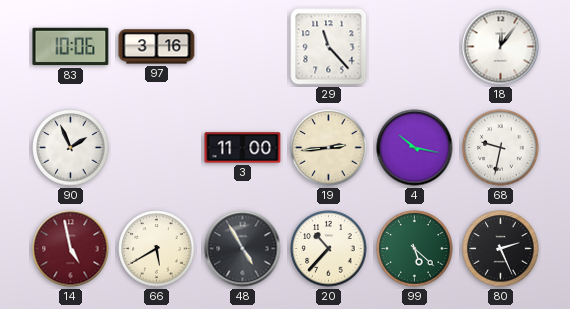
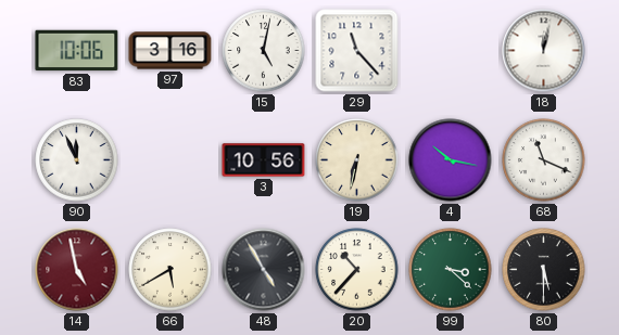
15: none -> 5:02
18: 12:06 -> 12:02
90: 1:56 -> 11:56
3: 11:00 -> 10:56
19: 2:44 -> 6:32
68: 9:32 -> 11:19
99: 5:22 -> 3:22
80: 2:26 -> 5:30
